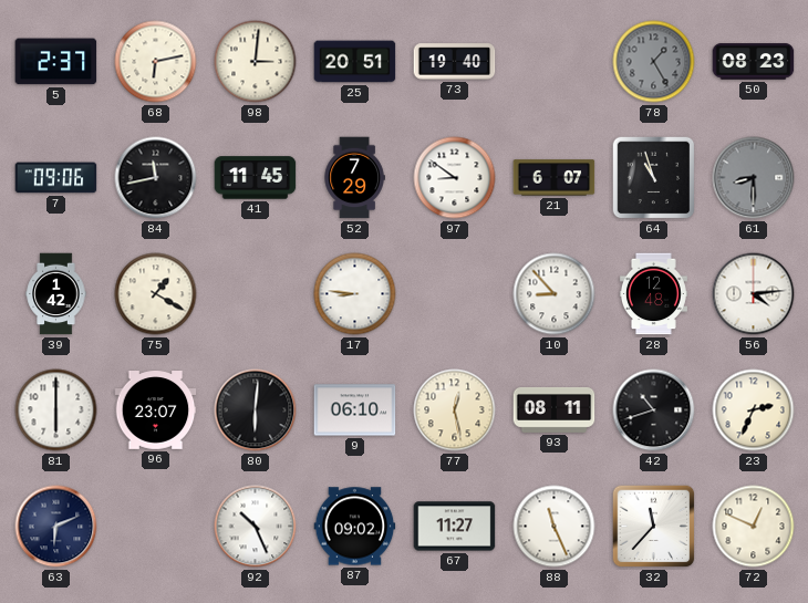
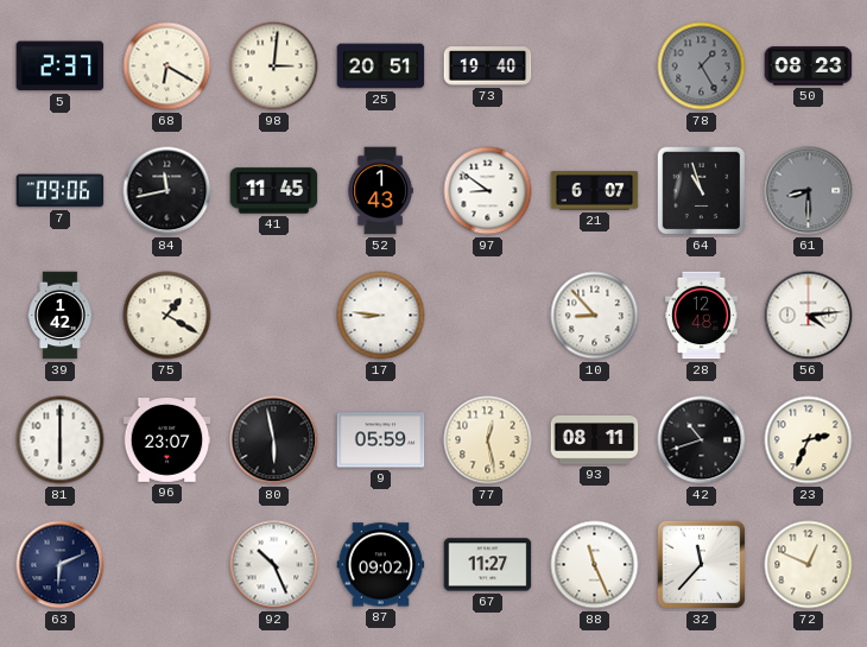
68: 6:13 -> 6:20
52: 7:29 -> 1:43
80: 6:01 -> 5:58
9: 06:10 -> 05:59
